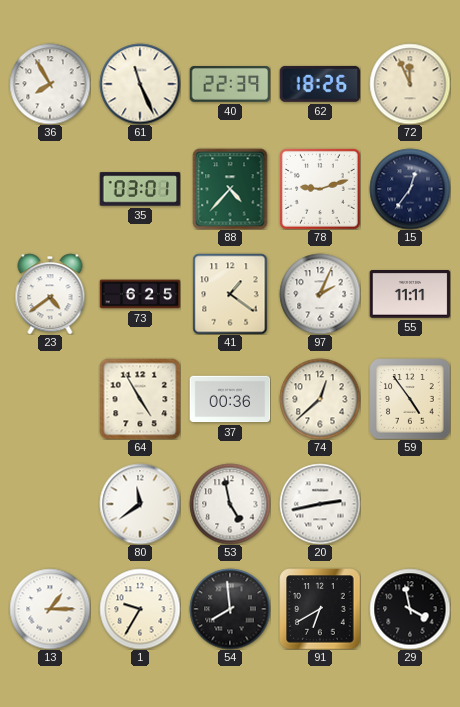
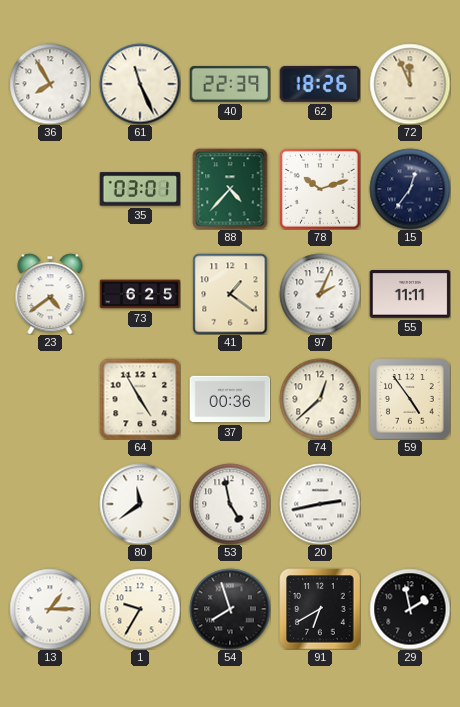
78: 9:12 -> 10:12
54: 7:59 -> 7:57
29: 3:58 -> 1:58
